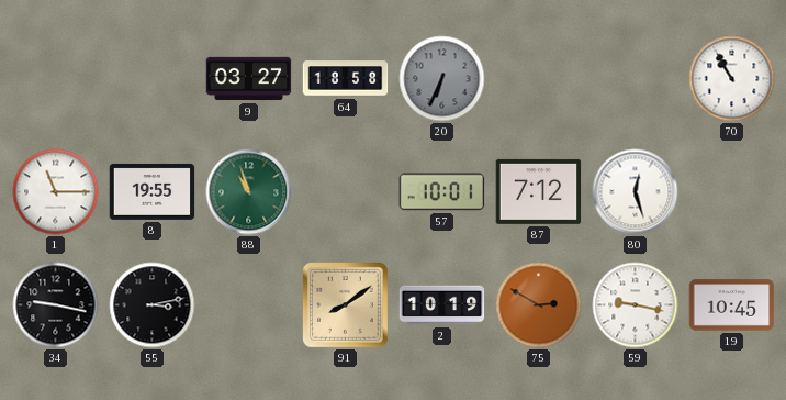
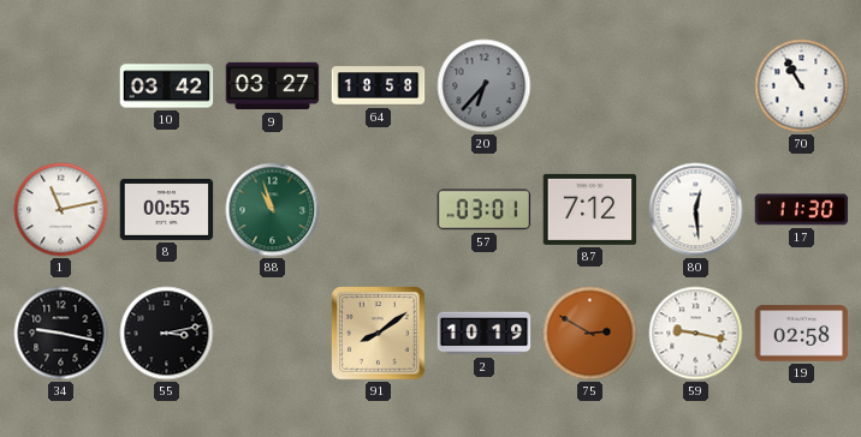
10: none -> 03:42
20: 6:34 -> 6:37
1: 11:15 -> 11:13
8: 19:55 -> 00:55
57: 10:01 -> 03:01
80: 12:27 -> 12:29
17: none -> 11:30
19: 10:45 -> 02:58
